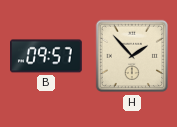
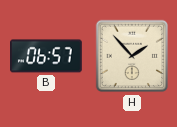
B: 09:57 -> 06:57
